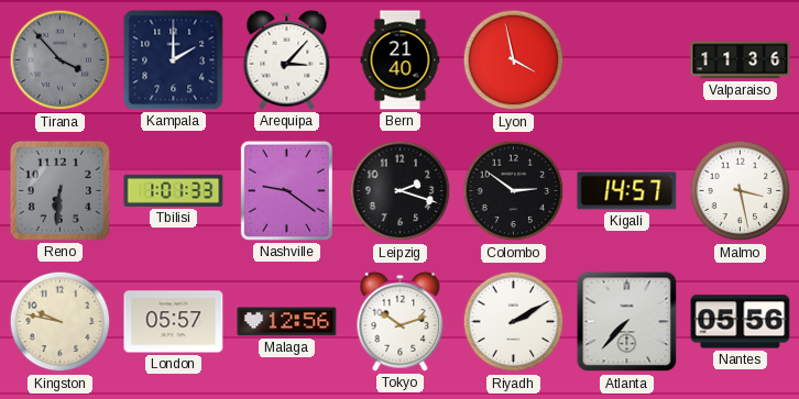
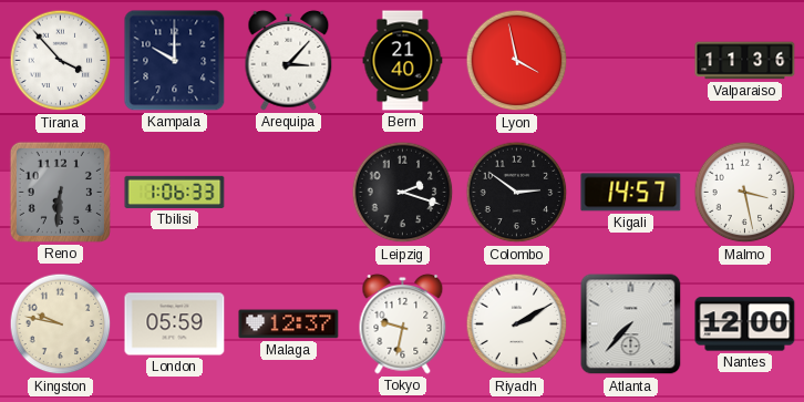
Tirana dial: grey -> white
Kampala: 2:00 -> 10:00
Tbilisi: 1:01 -> 1:06
Nashville: 9:21 -> none
London: 05:57 -> 05:59
Malaga: 12:56 -> 12:37
Tokyo: 10:12 -> 9:32
Nantes: 05:56 -> 12:00
